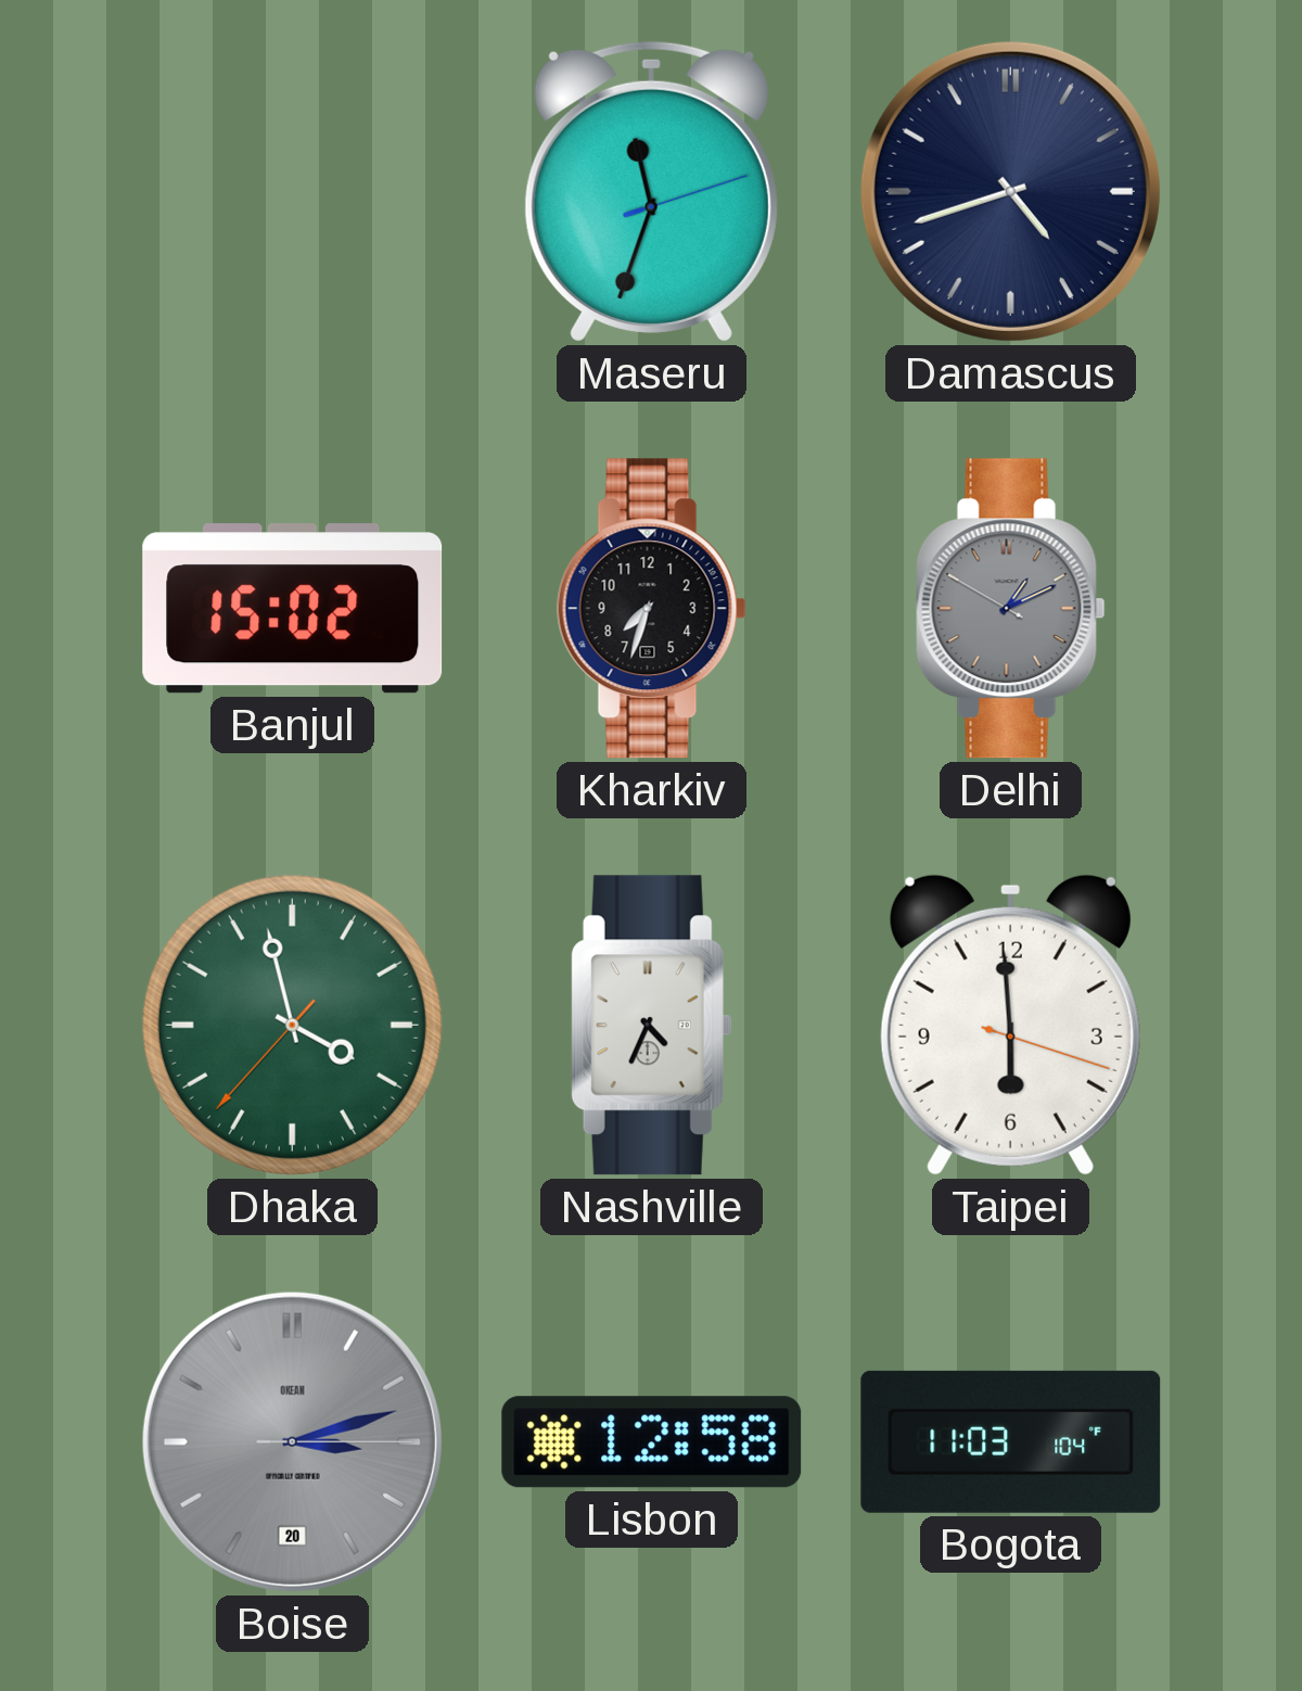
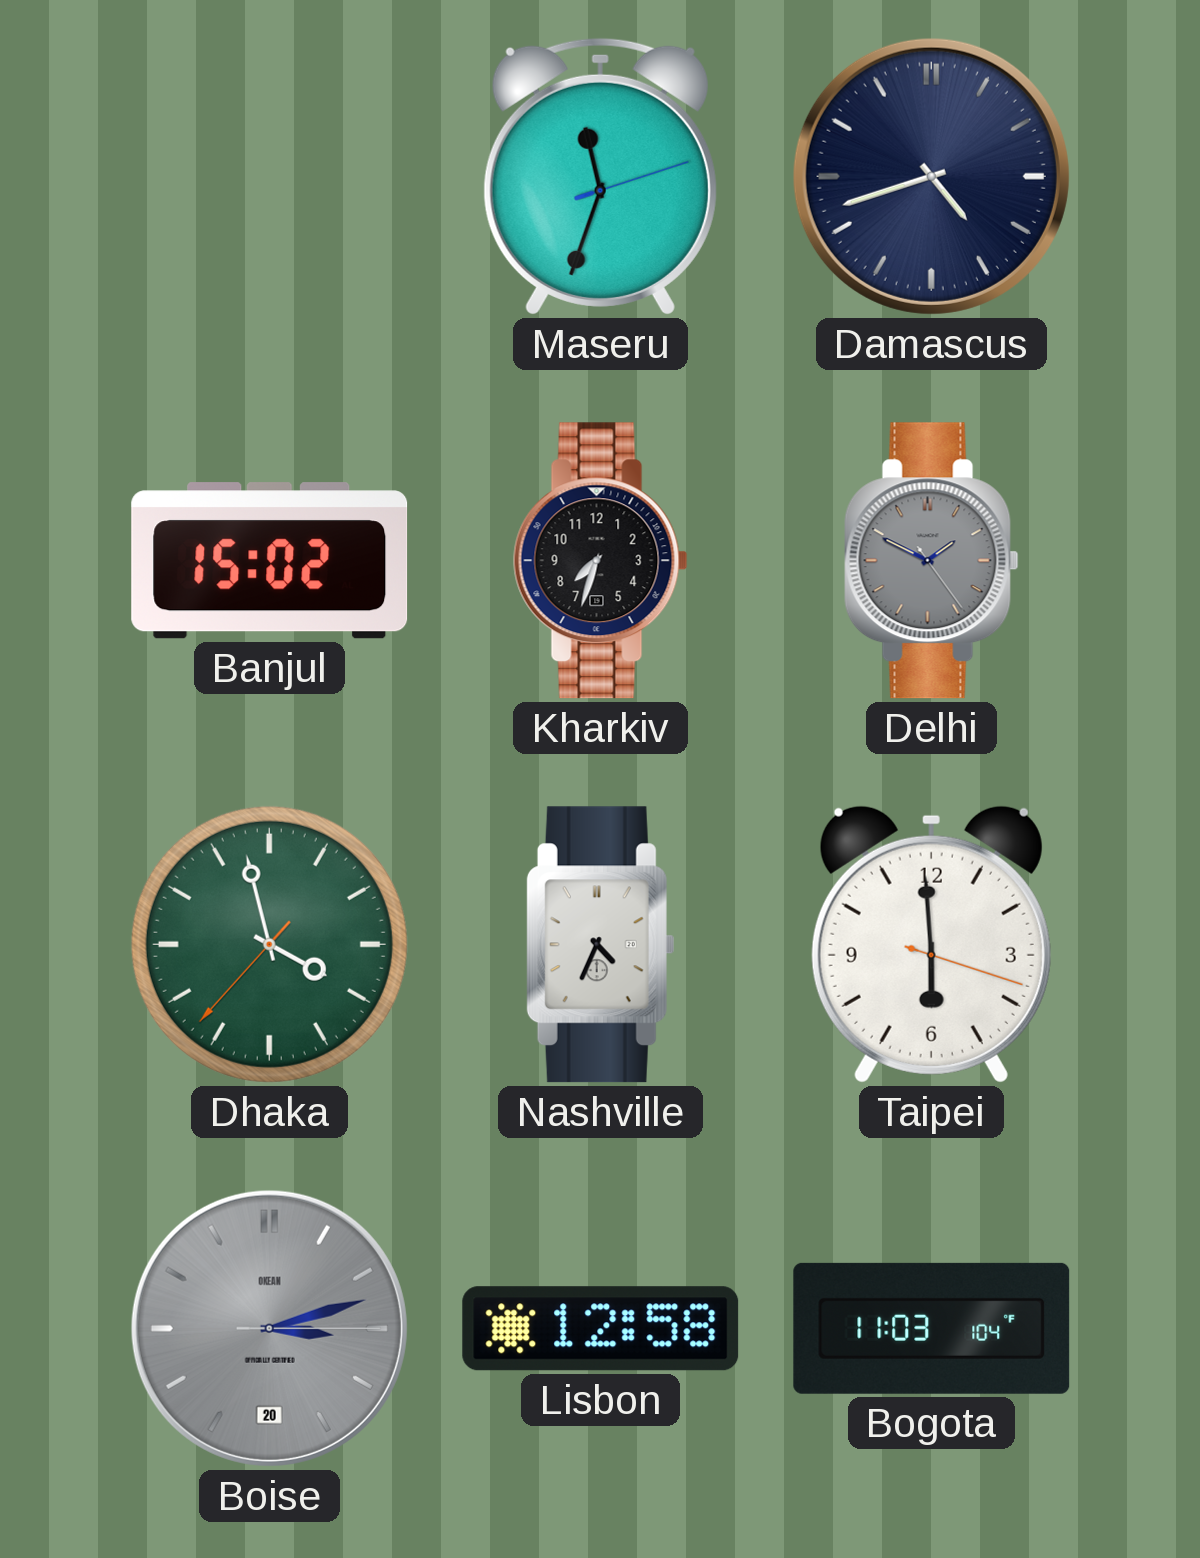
Delhi: 1:10 -> 1:49
